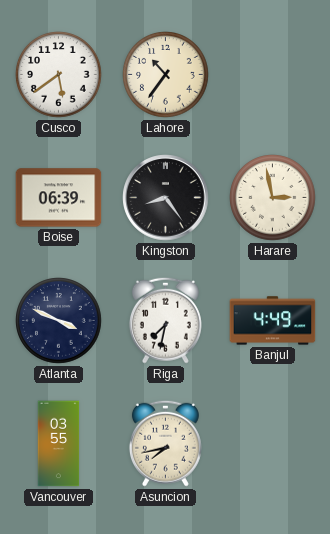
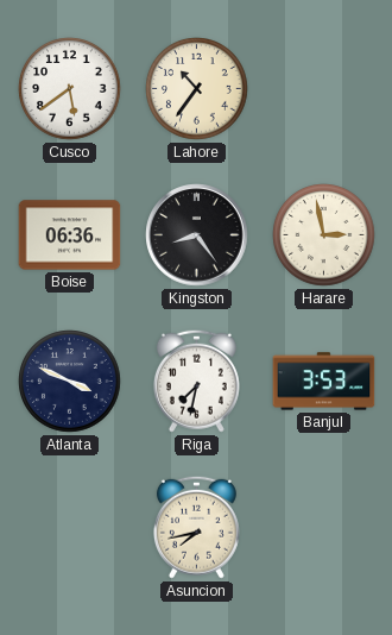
Boise: 06:39 -> 06:36
Banjul: 4:49 -> 3:53
Vancouver: 03:55 -> none
